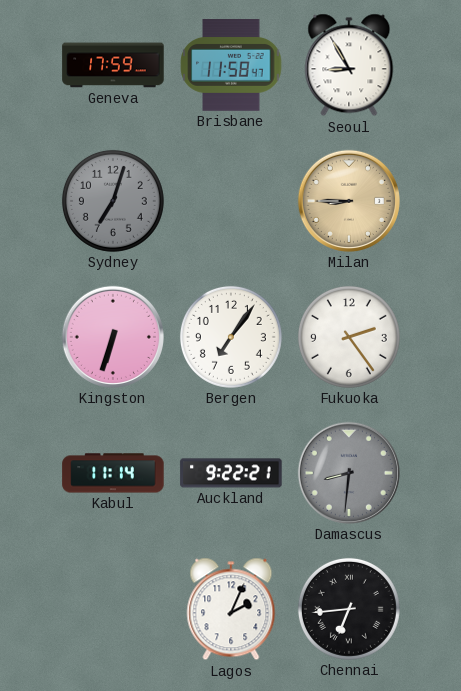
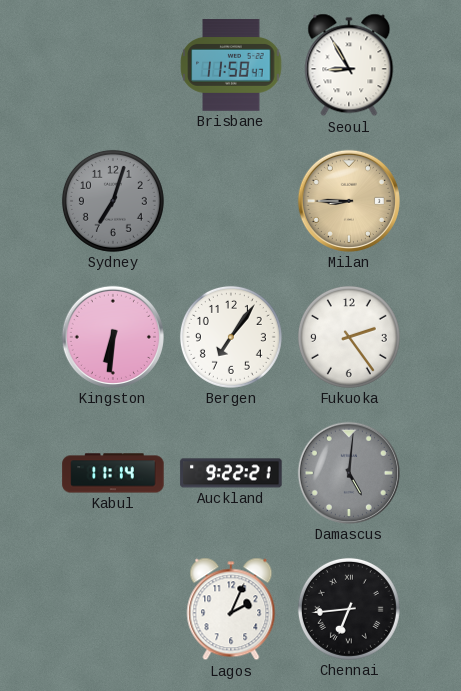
Geneva: 17:59 -> none
Kingston: 6:33 -> 6:31
Damascus: 8:31 -> 5:01
